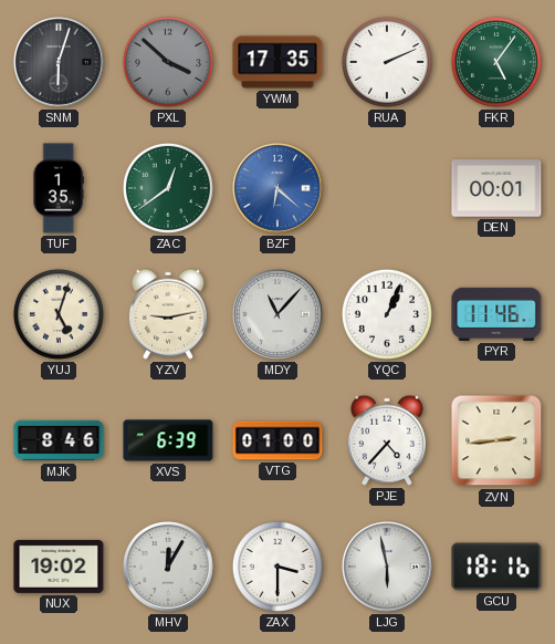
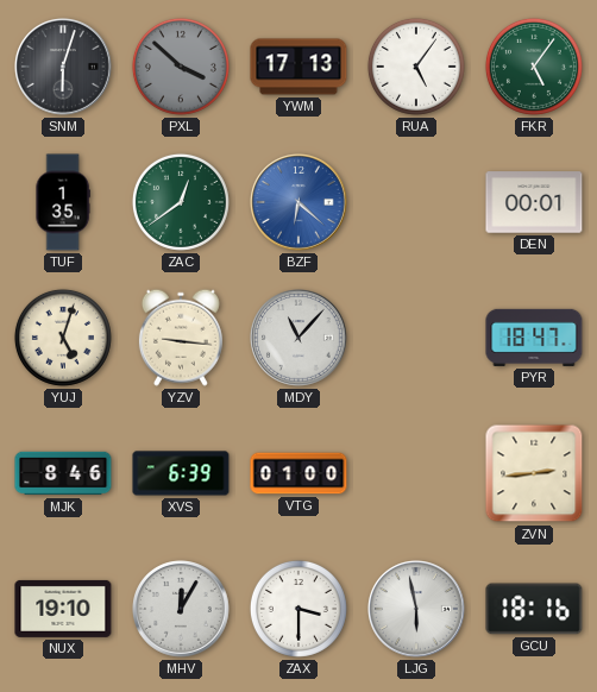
YWM: 17:35 -> 17:13
RUA: 2:11 -> 5:06
YZV: 9:13 -> 9:16
YQC: 1:04 -> none
PYR: 11:46 -> 18:47
PJE: 4:37 -> none
NUX: 19:02 -> 19:10
